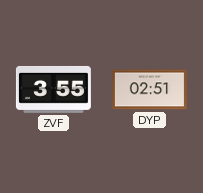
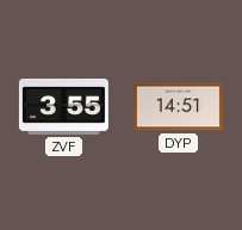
DYP: 02:51 -> 14:51
